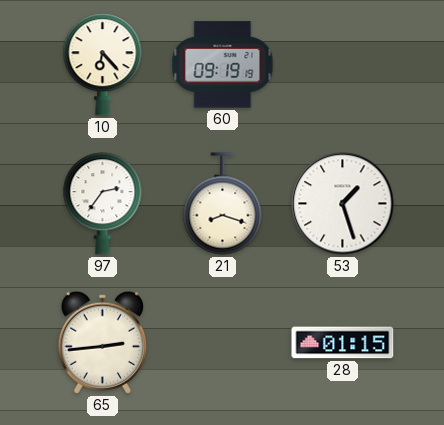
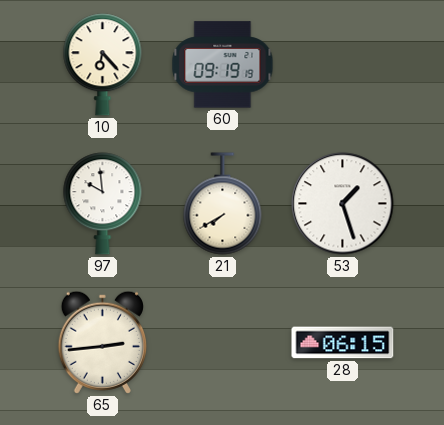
97: 2:36 -> 9:59
21: 8:18 -> 7:40
28: 01:15 -> 06:15
